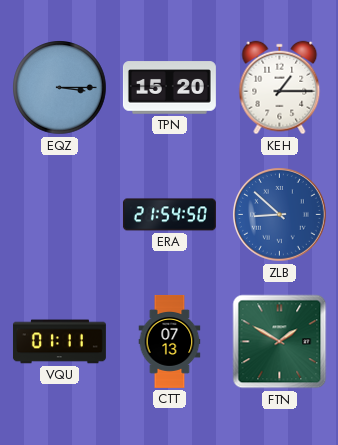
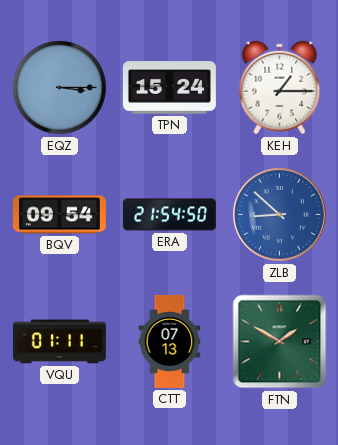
TPN: 15:20 -> 15:24
BQV: none -> 09:54
